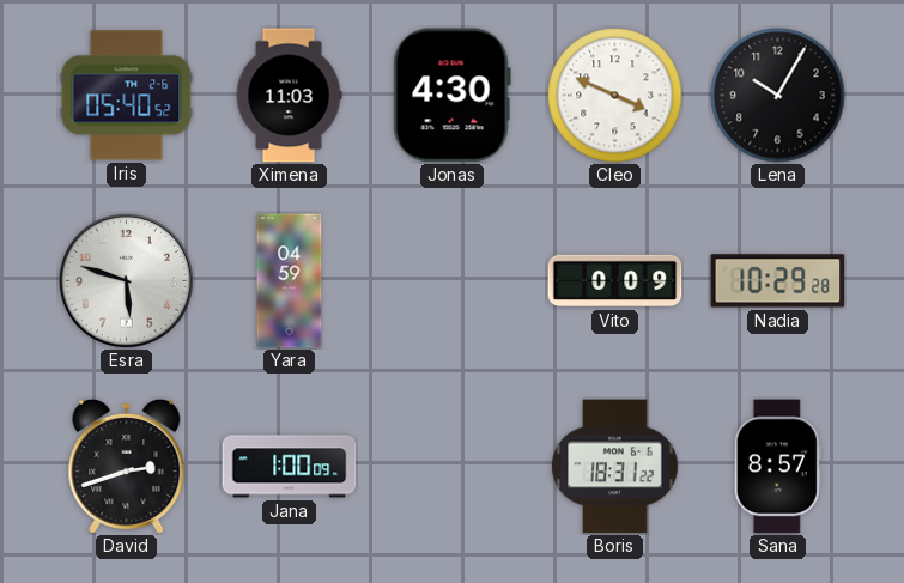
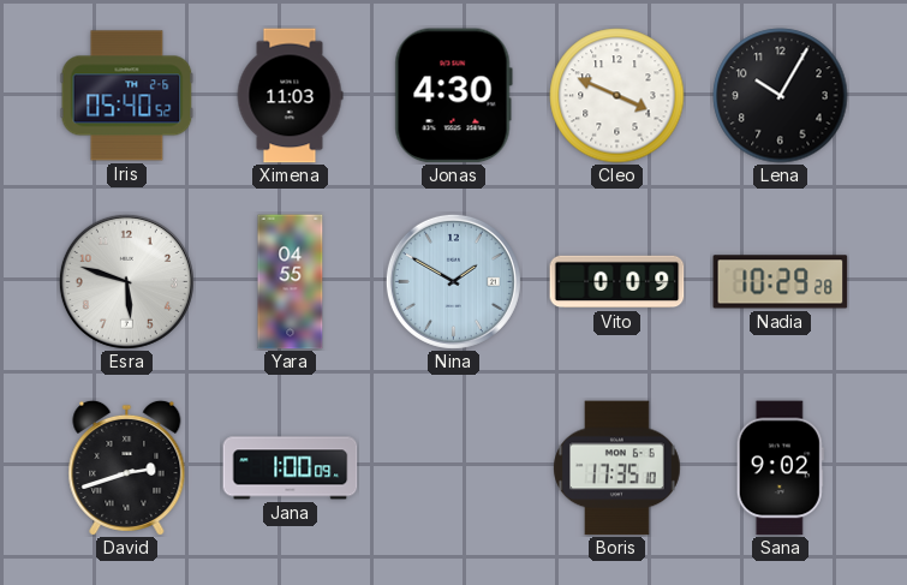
Yara: 04:59 -> 04:55
Nina: none -> 1:50
Boris: 18:31 -> 17:35
Sana: 8:57 -> 9:02
